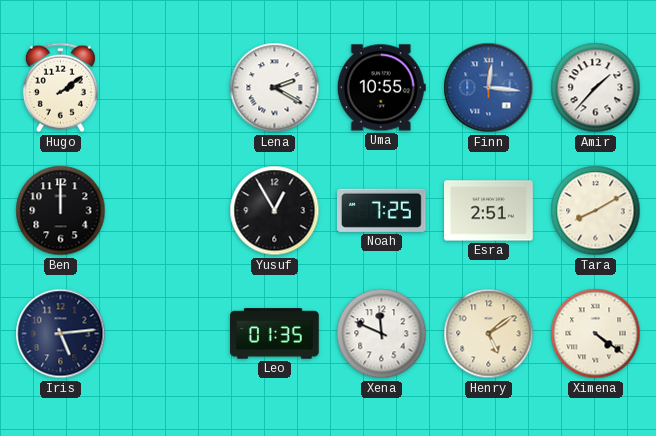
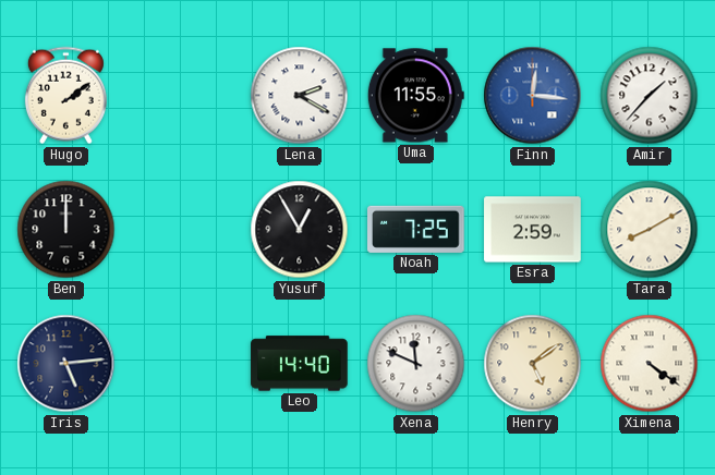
Uma: 10:55 -> 11:55
Esra: 2:51 -> 2:59
Leo: 01:35 -> 14:40
